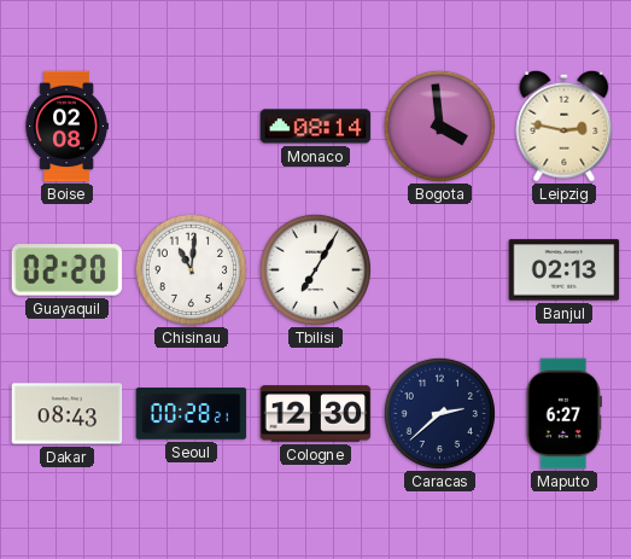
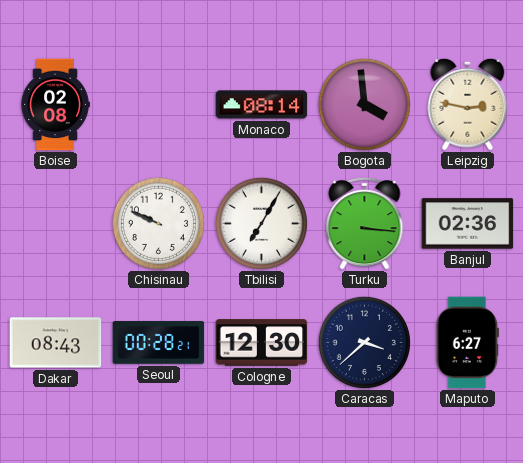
Guayaquil: 02:20 -> none
Chisinau: 11:01 -> 9:49
Turku: none -> 3:16
Banjul: 02:13 -> 02:36
Caracas: 2:38 -> 3:38
